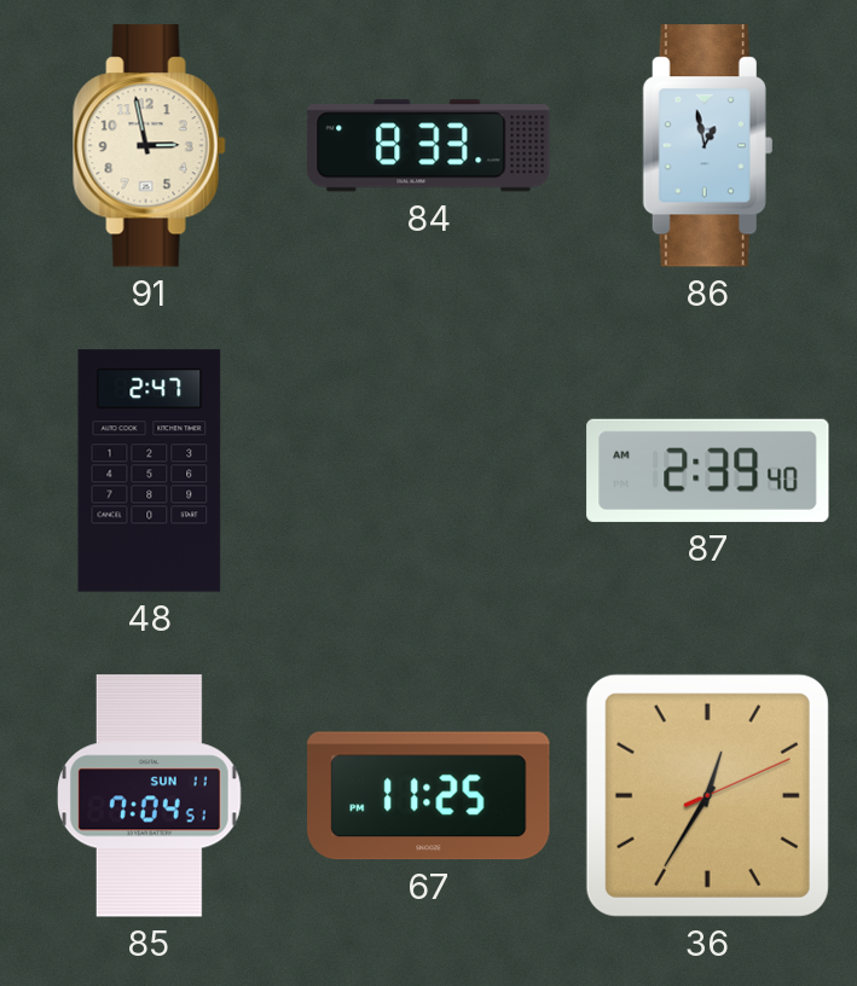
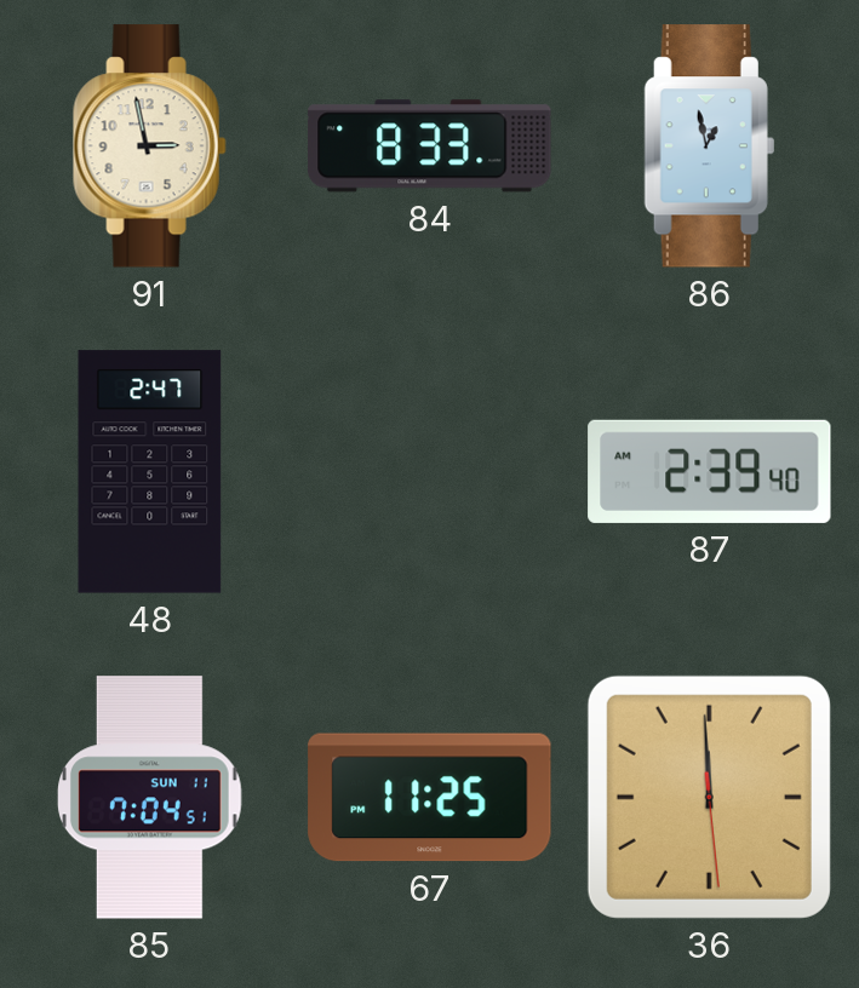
36: 12:35 -> 11:59
